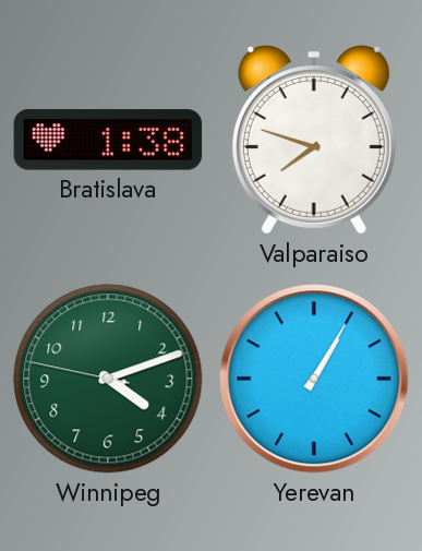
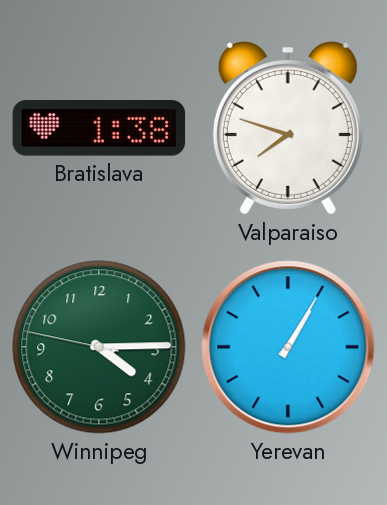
Winnipeg: 4:11 -> 4:14
